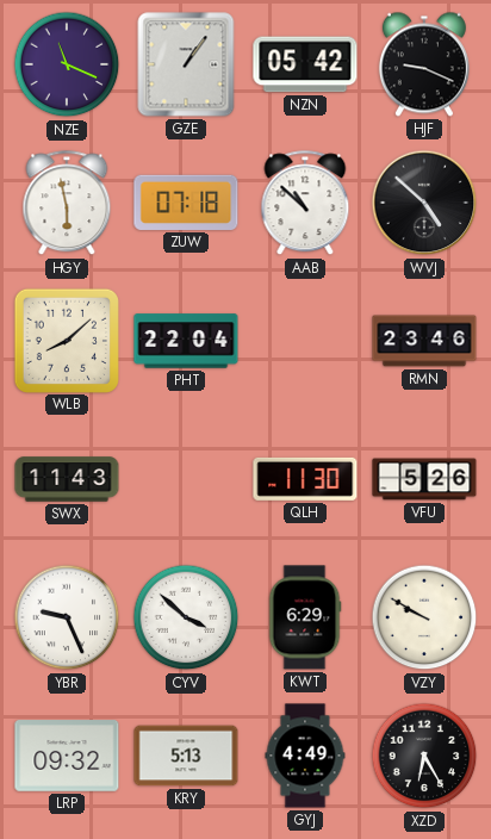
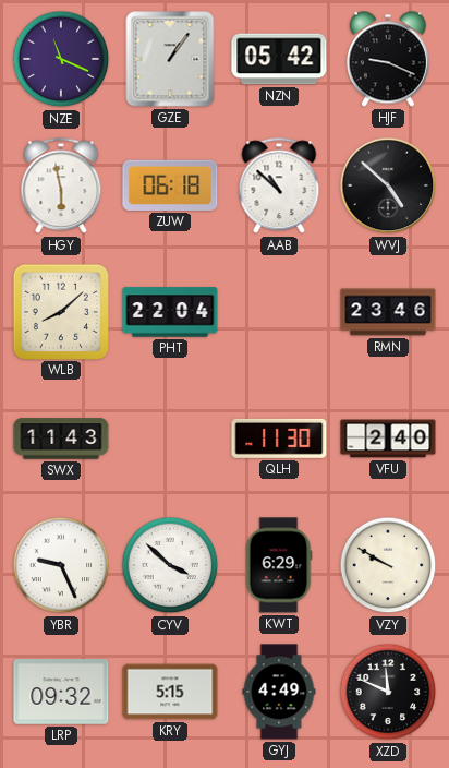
ZUW: 07:18 -> 06:18
VFU: 5:26 -> 2:40
KRY: 5:13 -> 5:15
XZD: 6:25 -> 11:49
